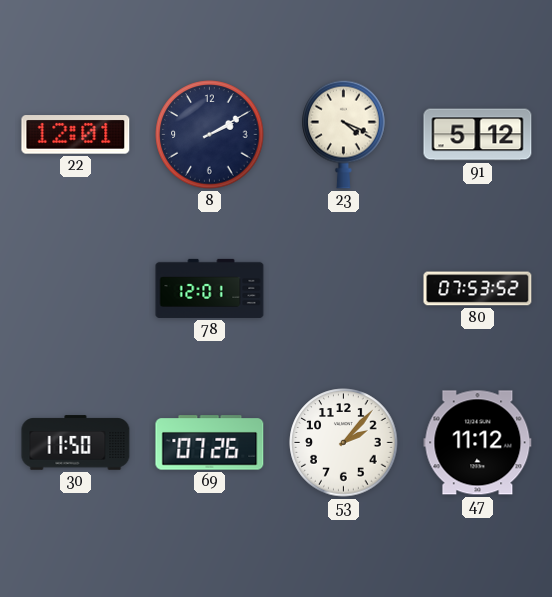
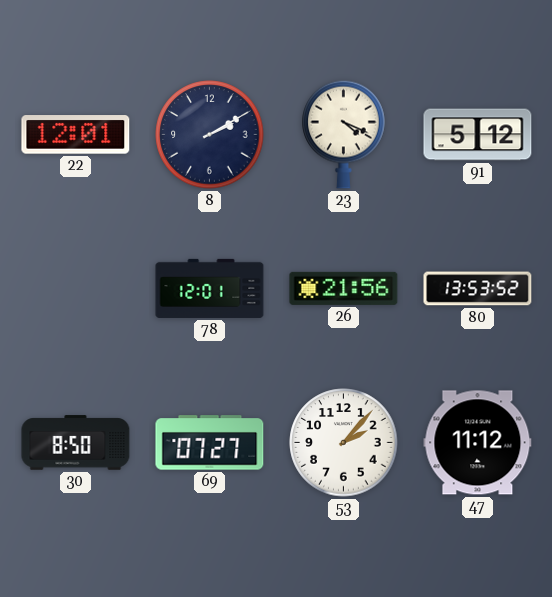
26: none -> 21:56
80: 07:53 -> 13:53
30: 11:50 -> 8:50
69: 07:26 -> 07:27
